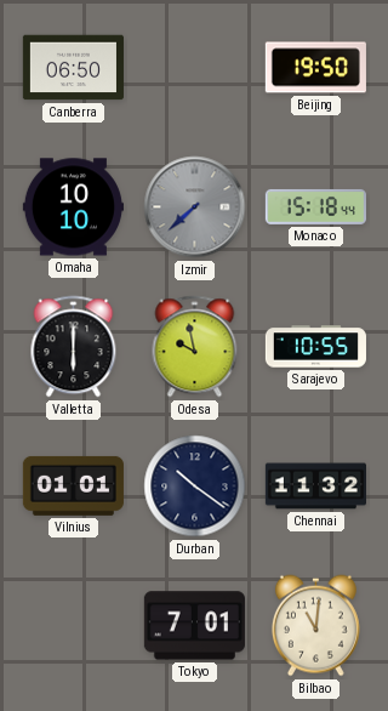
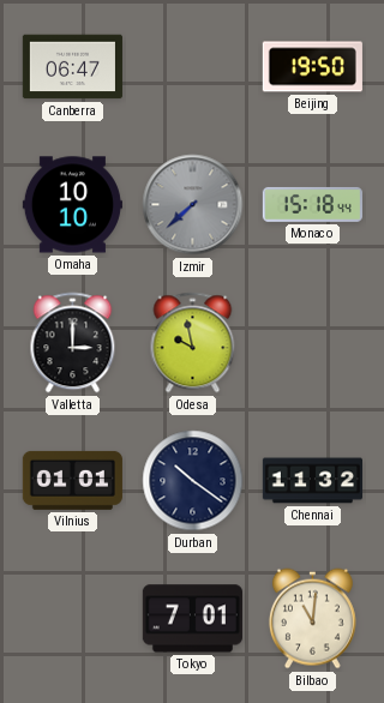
Canberra: 06:50 -> 06:47
Valletta: 6:00 -> 3:00
Sarajevo: 10:55 -> none
